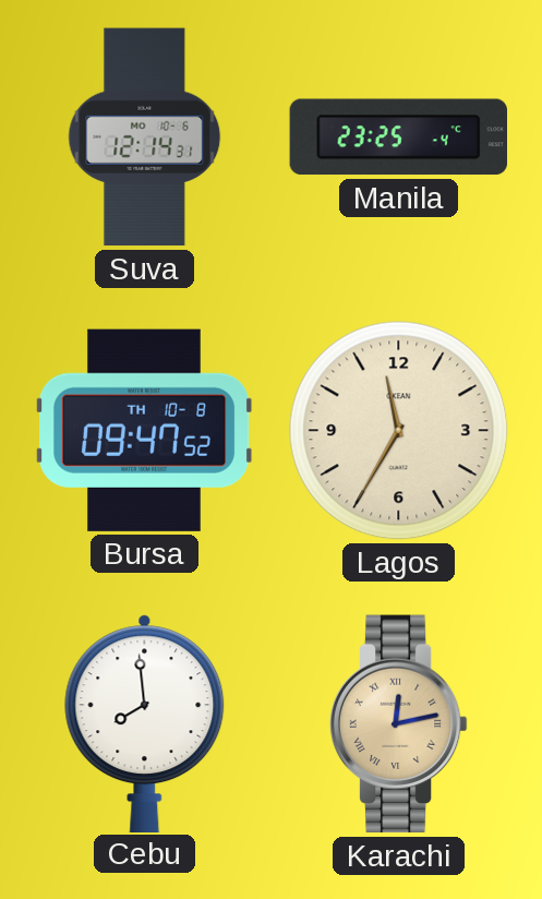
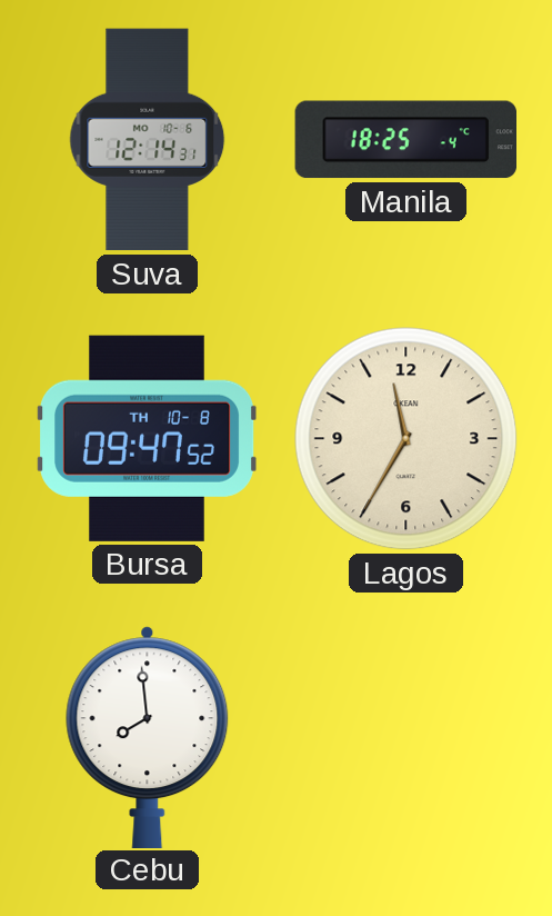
Manila: 23:25 -> 18:25
Karachi: 12:13 -> none
